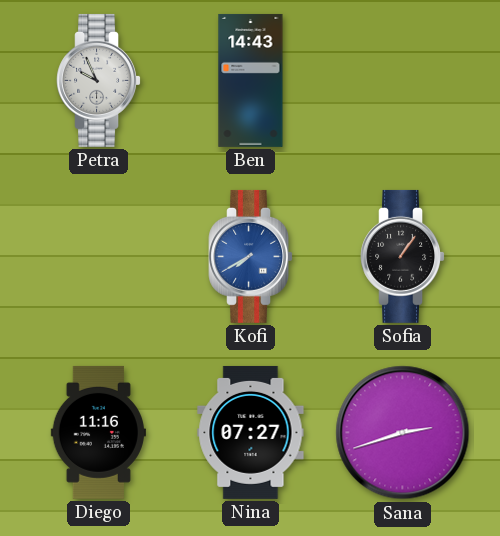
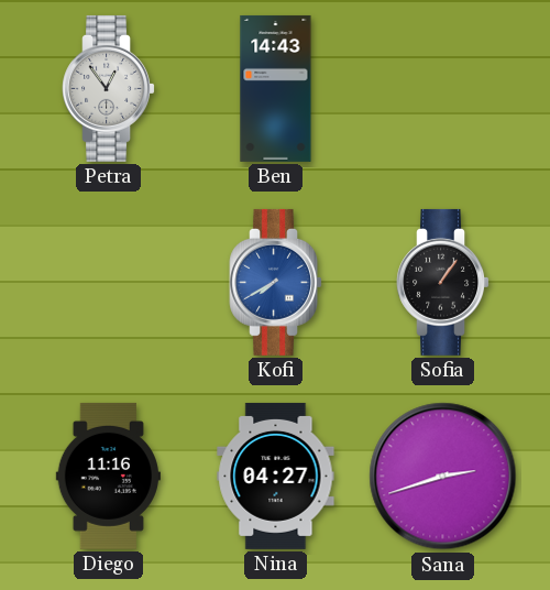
Petra: 9:56 -> 12:54
Nina: 07:27 -> 04:27
